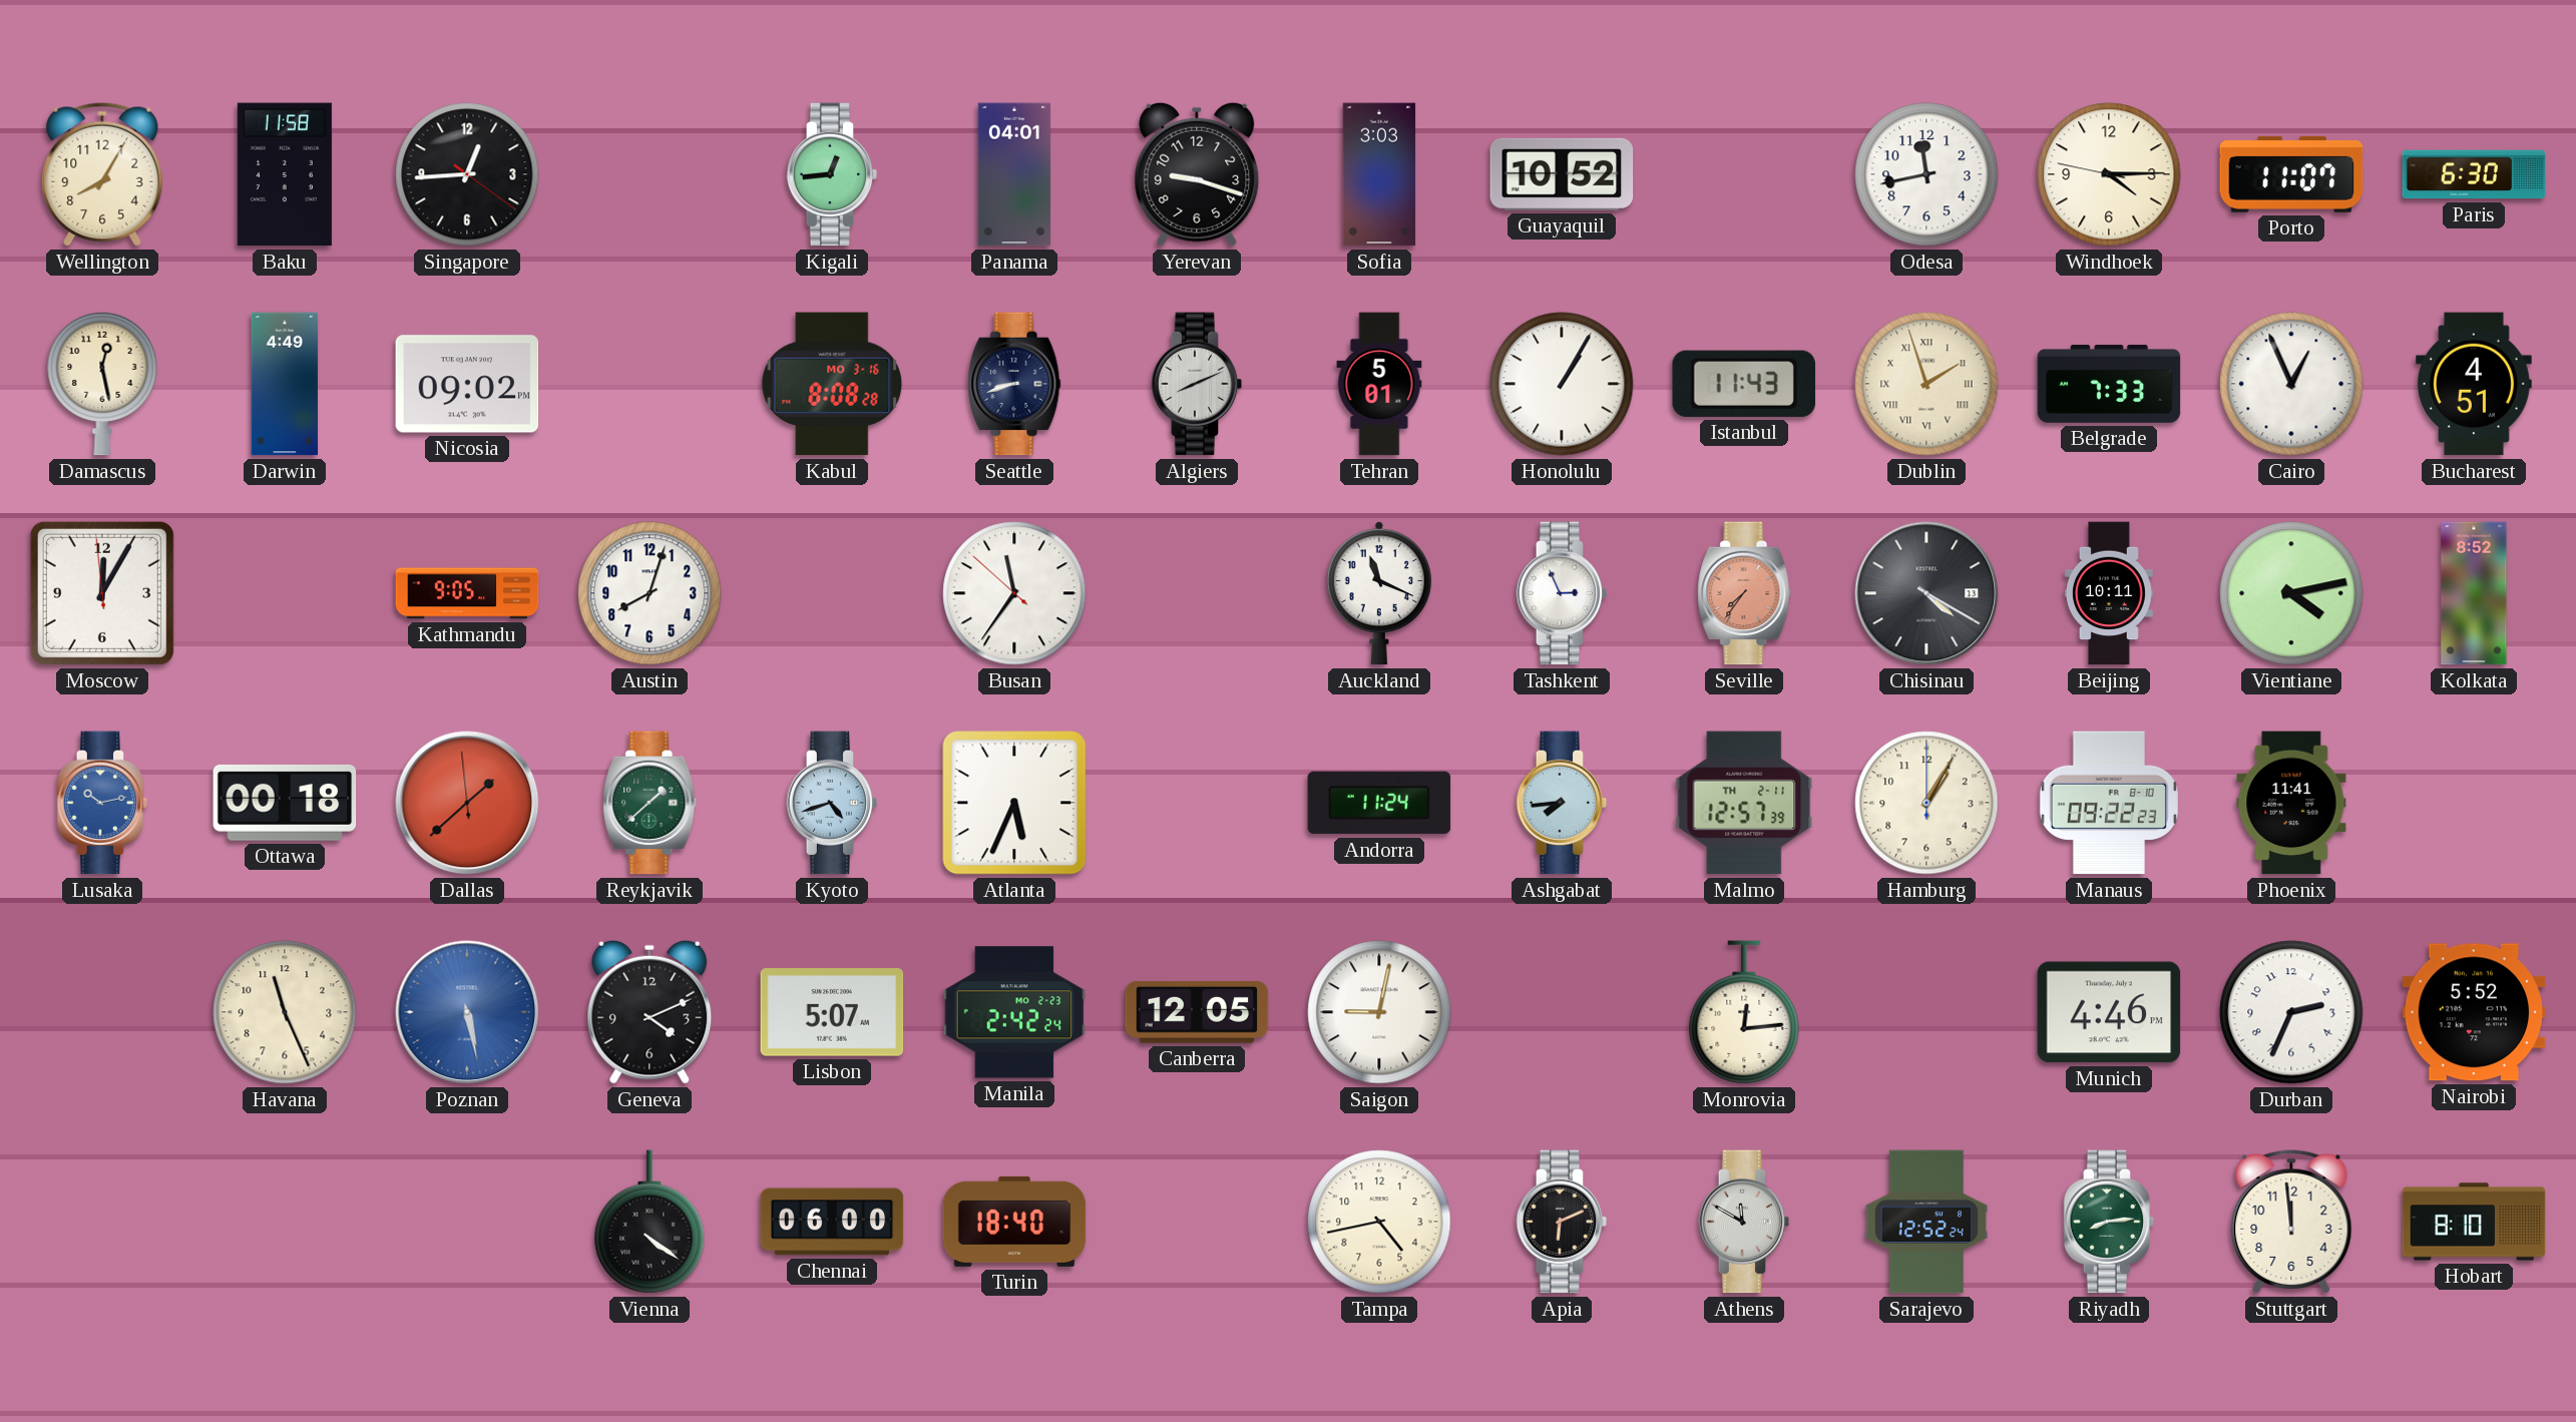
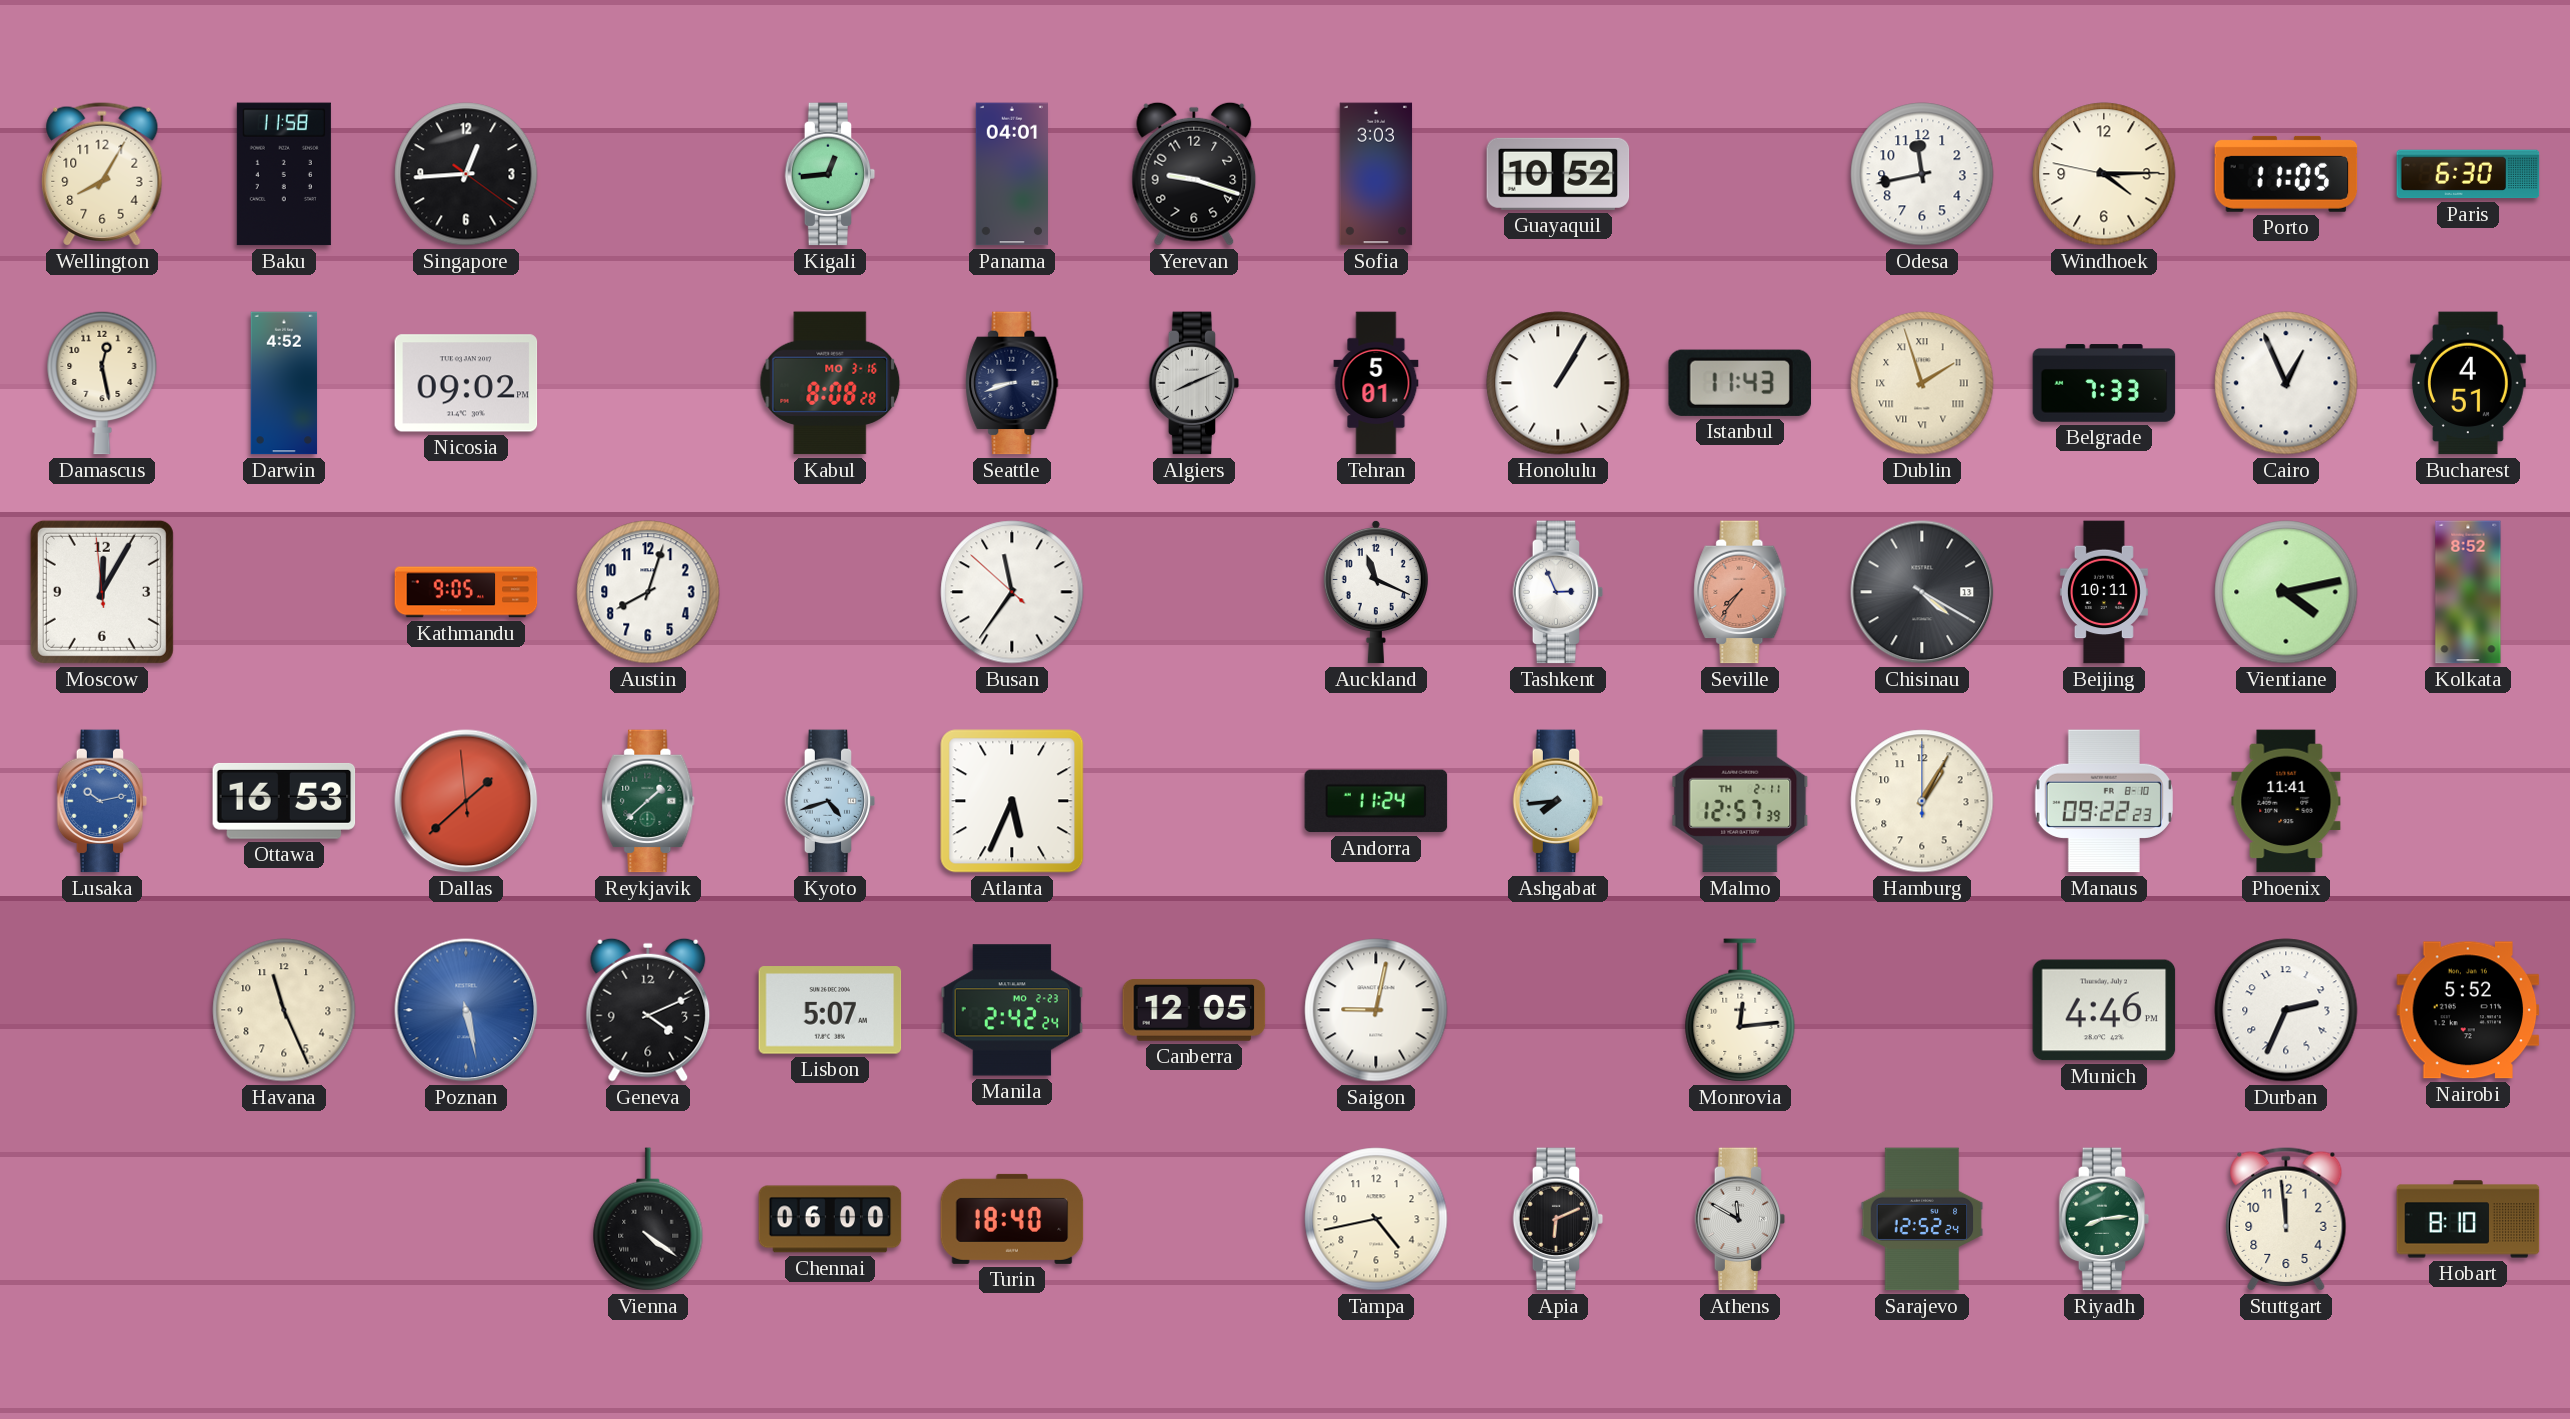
Porto: 11:07 -> 11:05
Darwin: 4:49 -> 4:52
Ottawa: 00:18 -> 16:53
